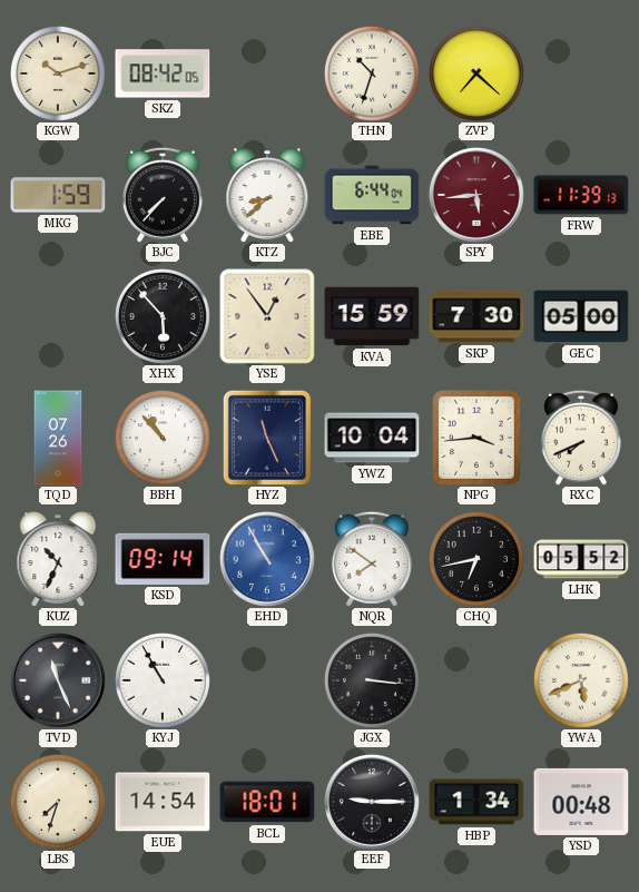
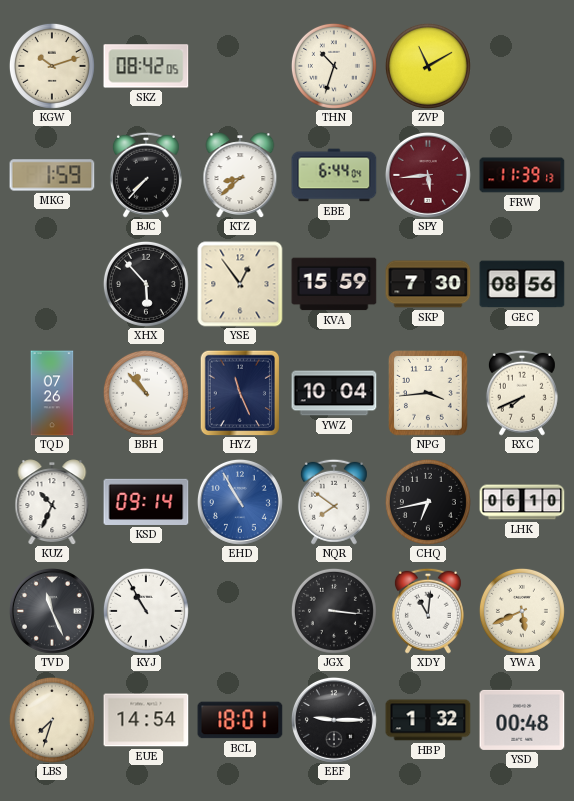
ZVP: 7:22 -> 11:10
GEC: 05:00 -> 08:56
LHK: 05:52 -> 06:10
XDY: none -> 11:01
HBP: 1:34 -> 1:32
